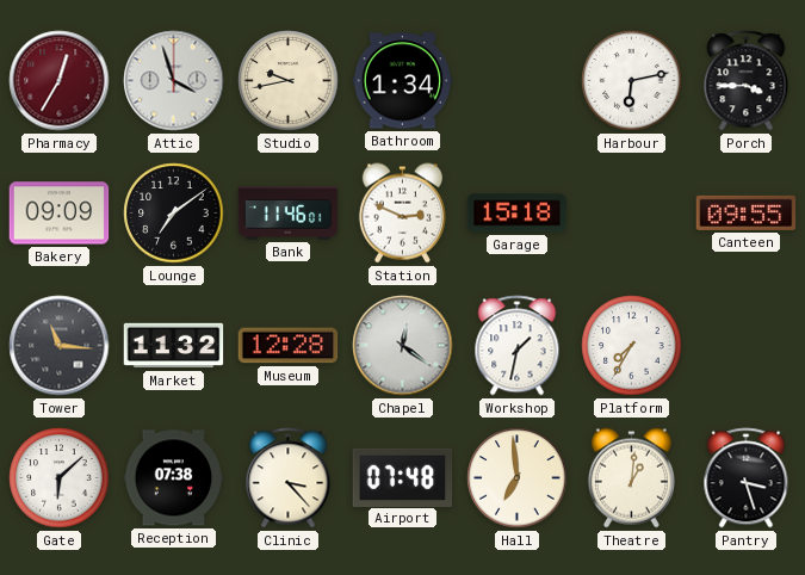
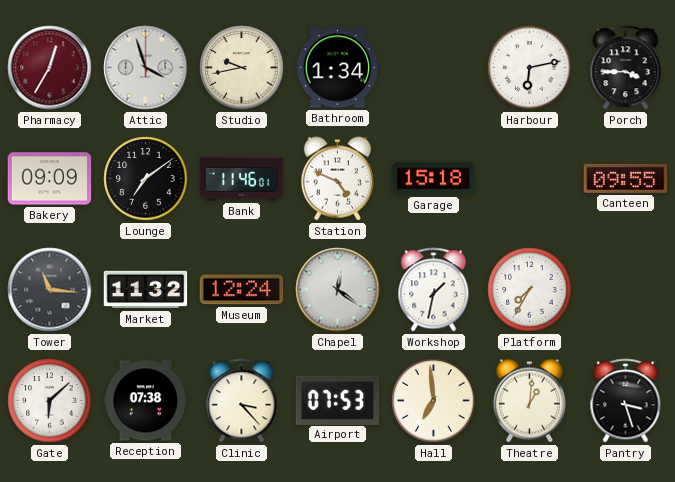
Station: 2:49 -> 4:49
Museum: 12:28 -> 12:24
Airport: 07:48 -> 07:53
